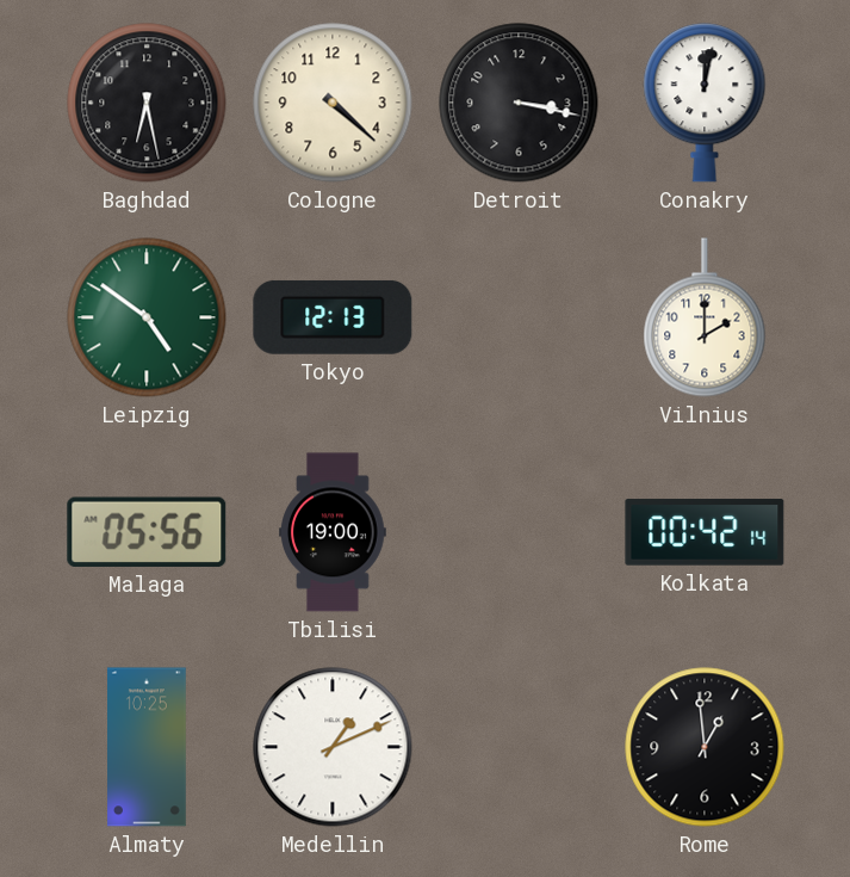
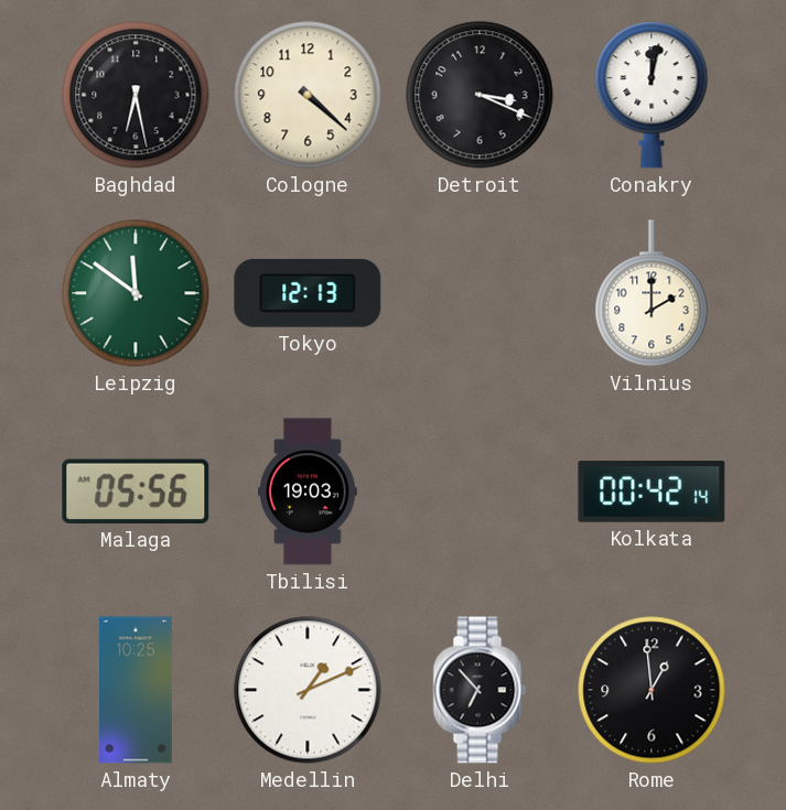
Detroit: 3:17 -> 3:19
Leipzig: 4:51 -> 11:51
Tbilisi: 19:00 -> 19:03
Delhi: none -> 6:53
